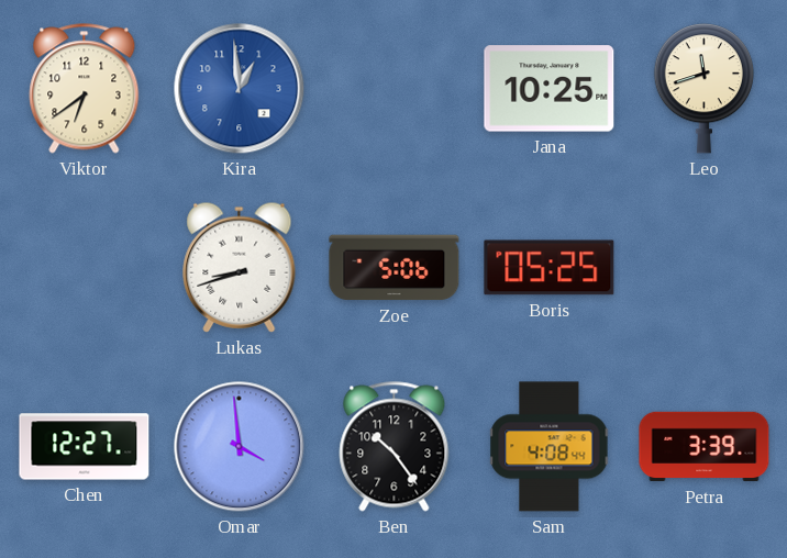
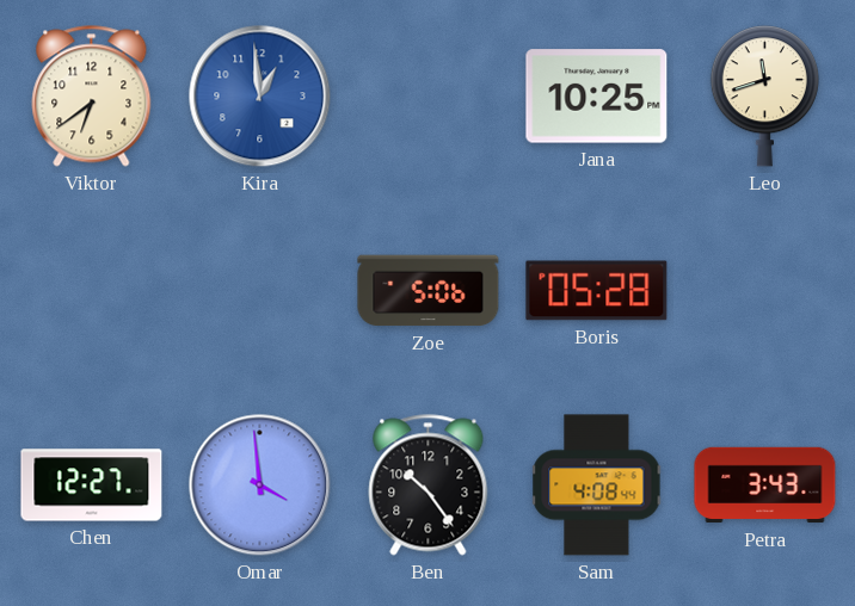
Lukas: 8:42 -> none
Boris: 05:25 -> 05:28
Petra: 3:39 -> 3:43
